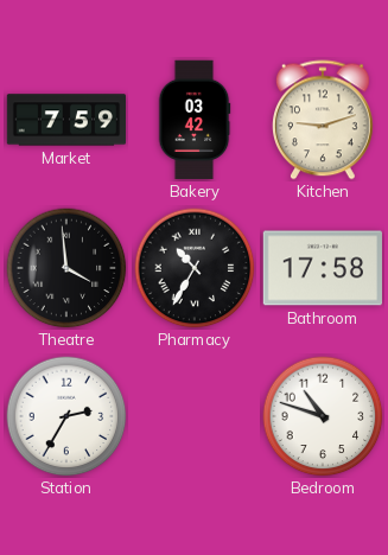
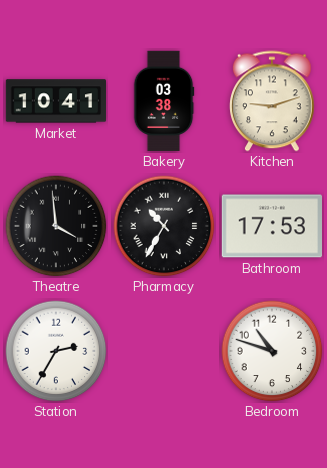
Market: 7:59 -> 10:41
Bakery: 03:42 -> 03:38
Bathroom: 17:58 -> 17:53
